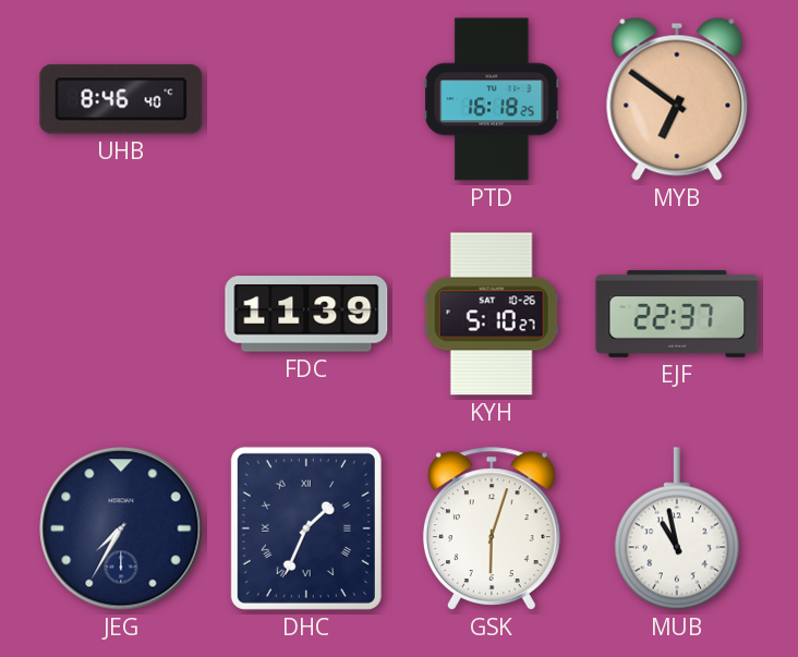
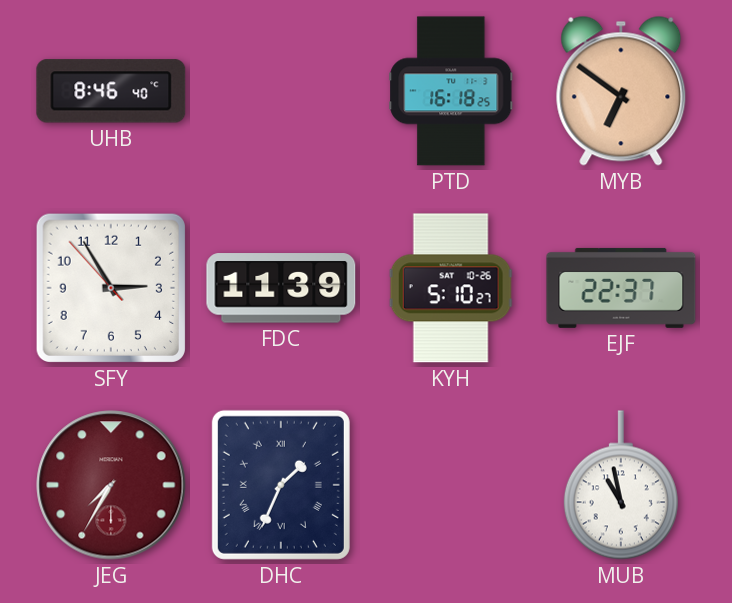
SFY: none -> 2:54
JEG dial: navy -> burgundy
GSK: 6:03 -> none
